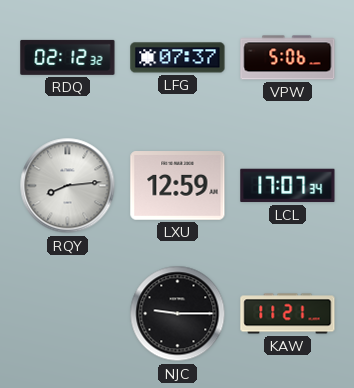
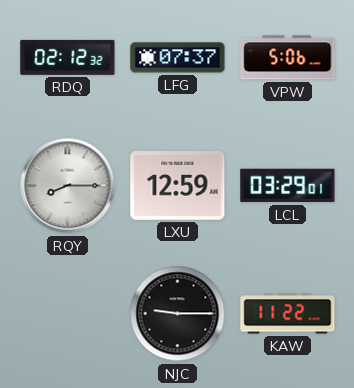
RQY: 8:14 -> 8:15
LCL: 17:07 -> 03:29
KAW: 11:21 -> 11:22
